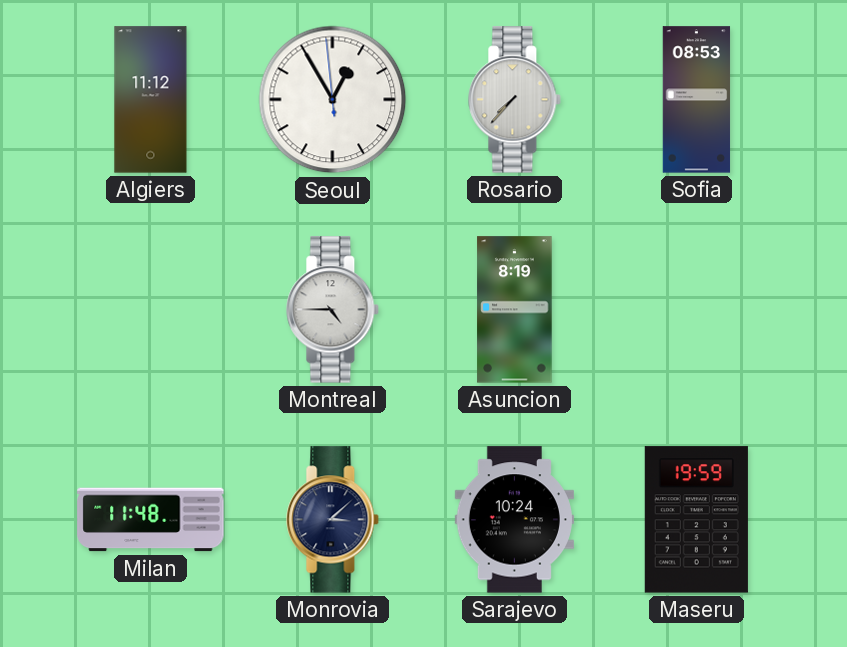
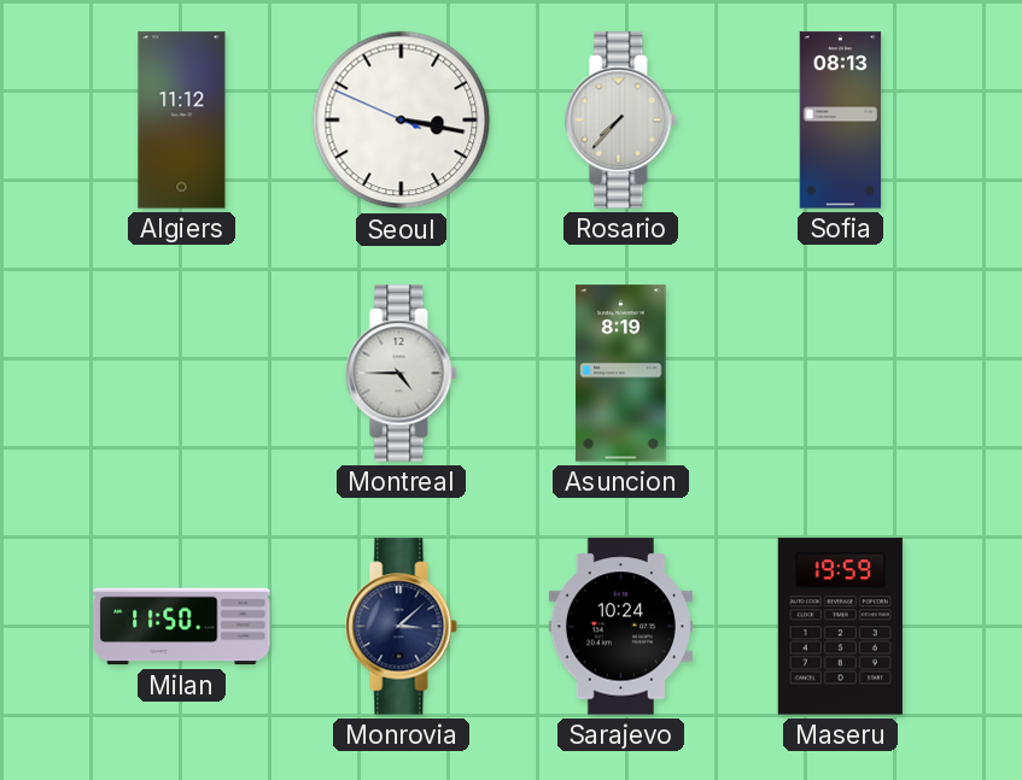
Seoul: 12:54 -> 3:16
Sofia: 08:53 -> 08:13
Milan: 11:48 -> 11:50
